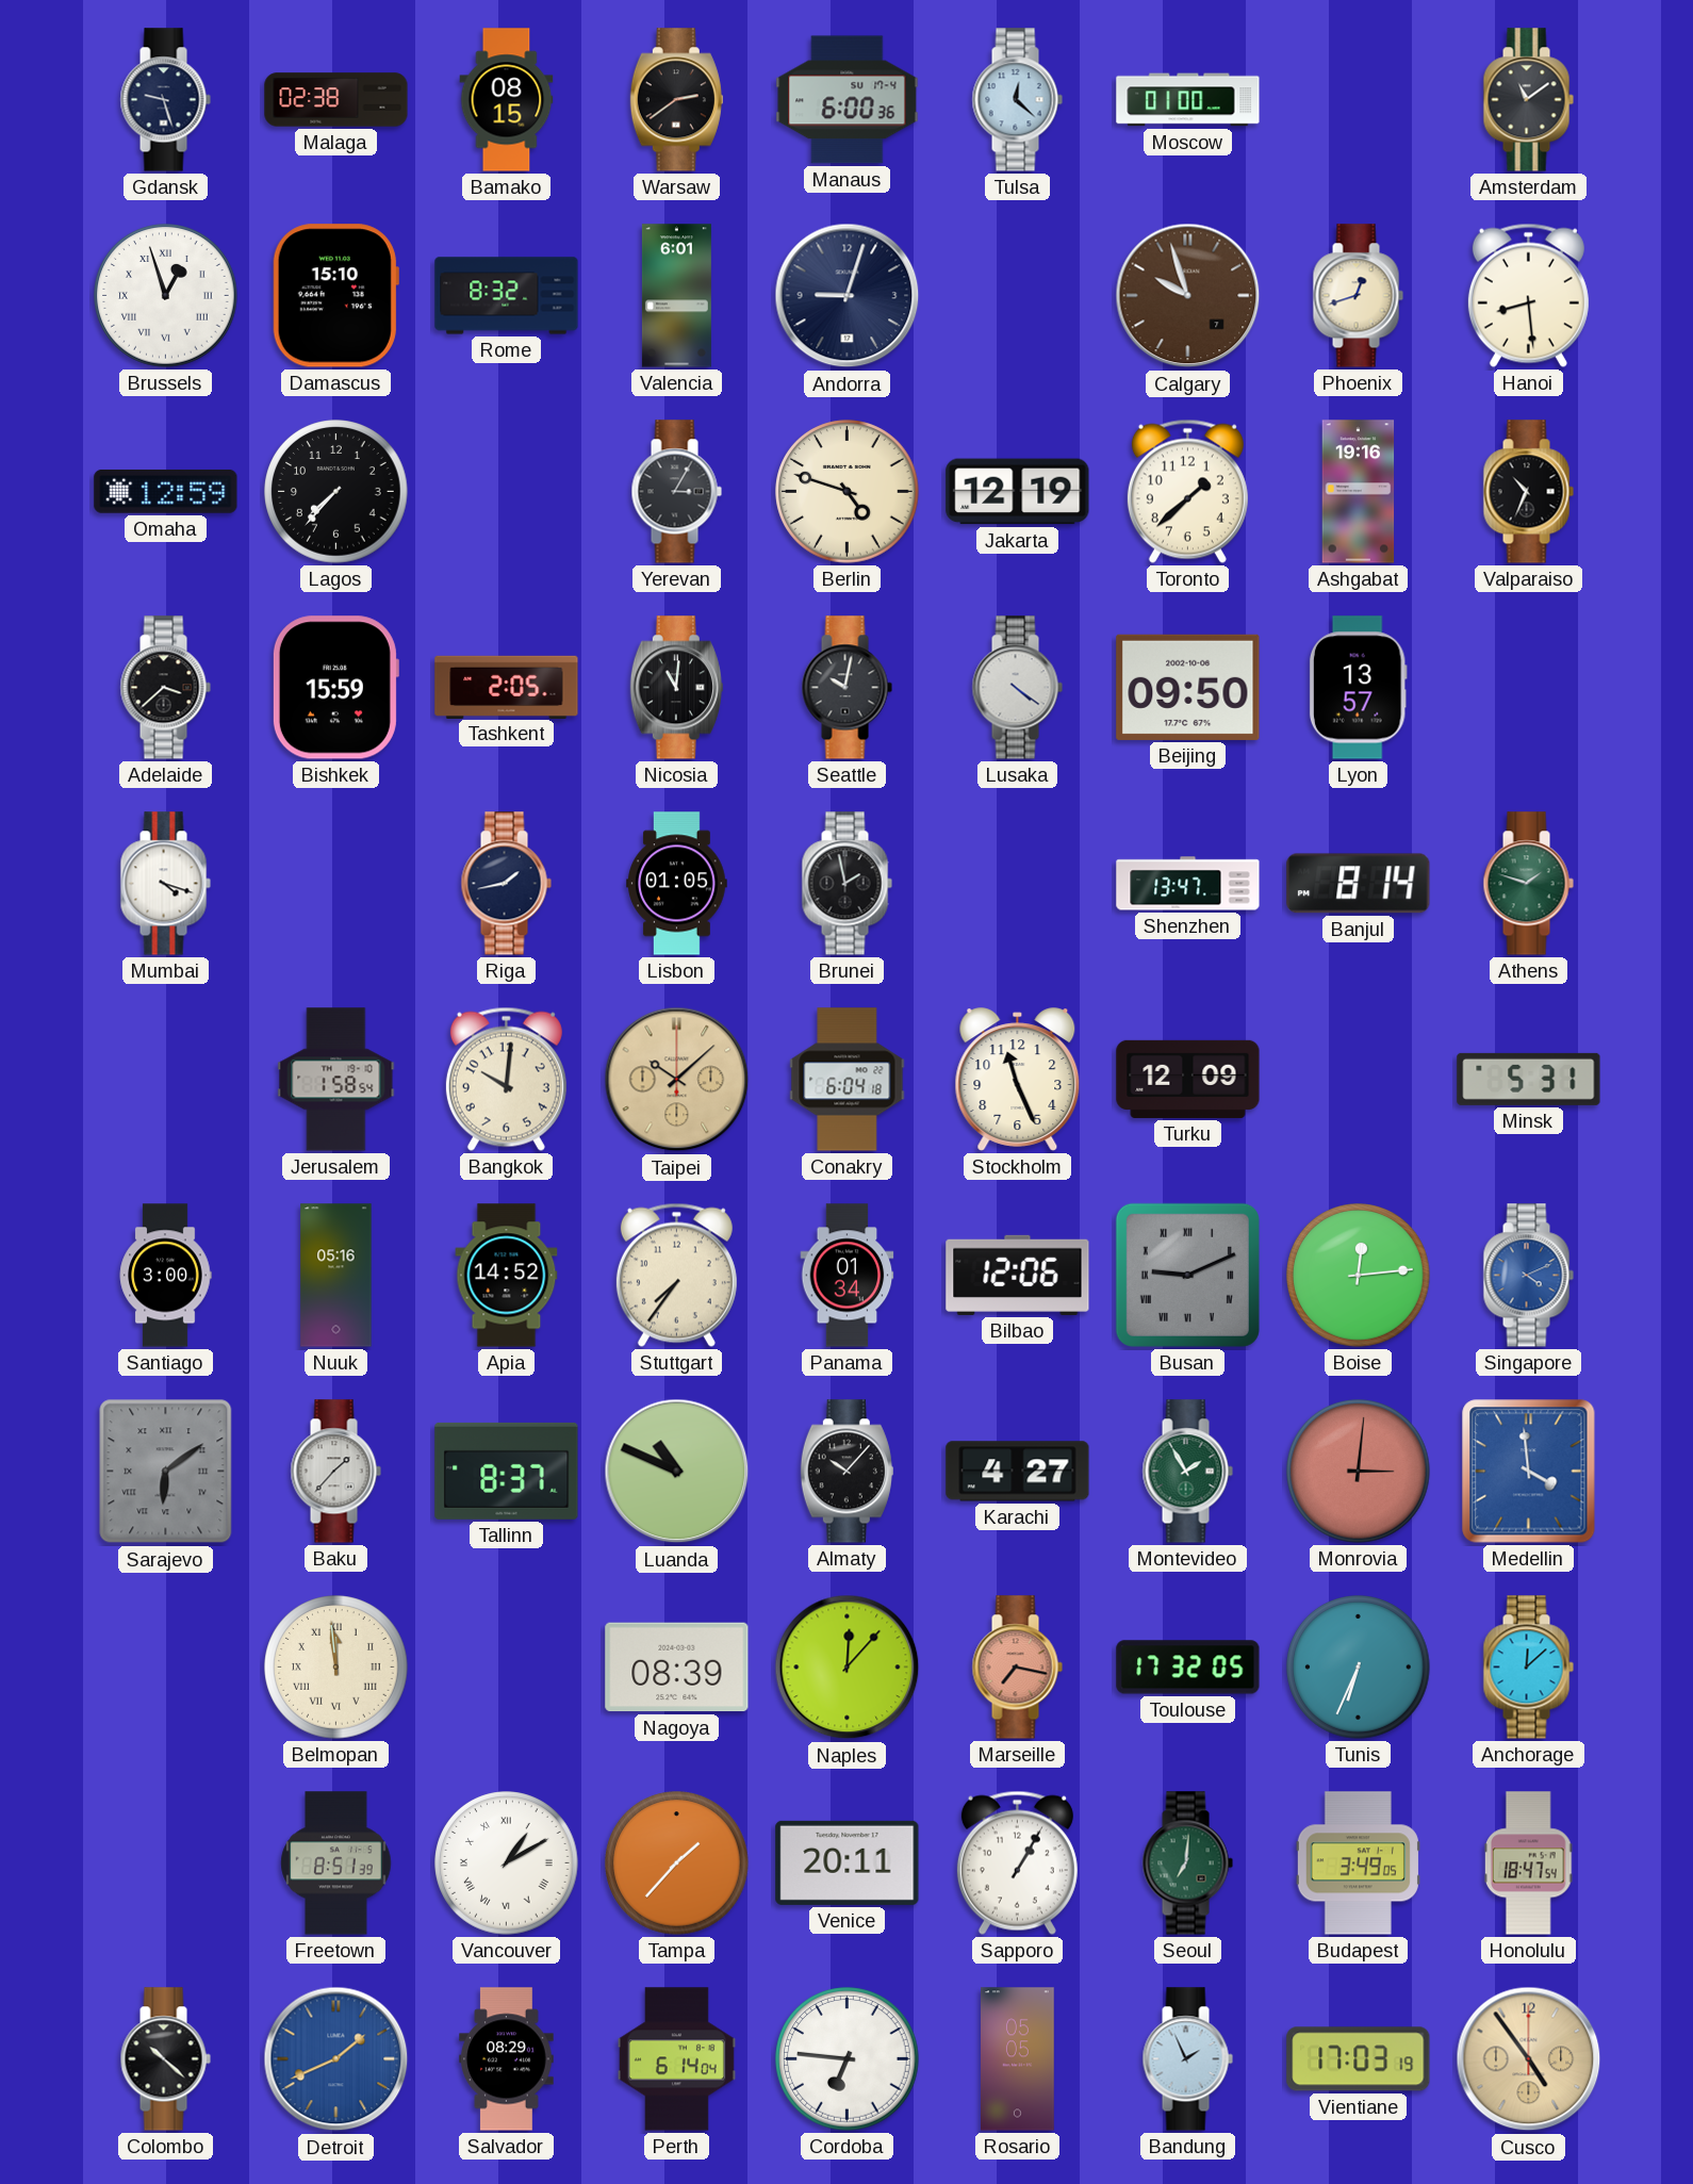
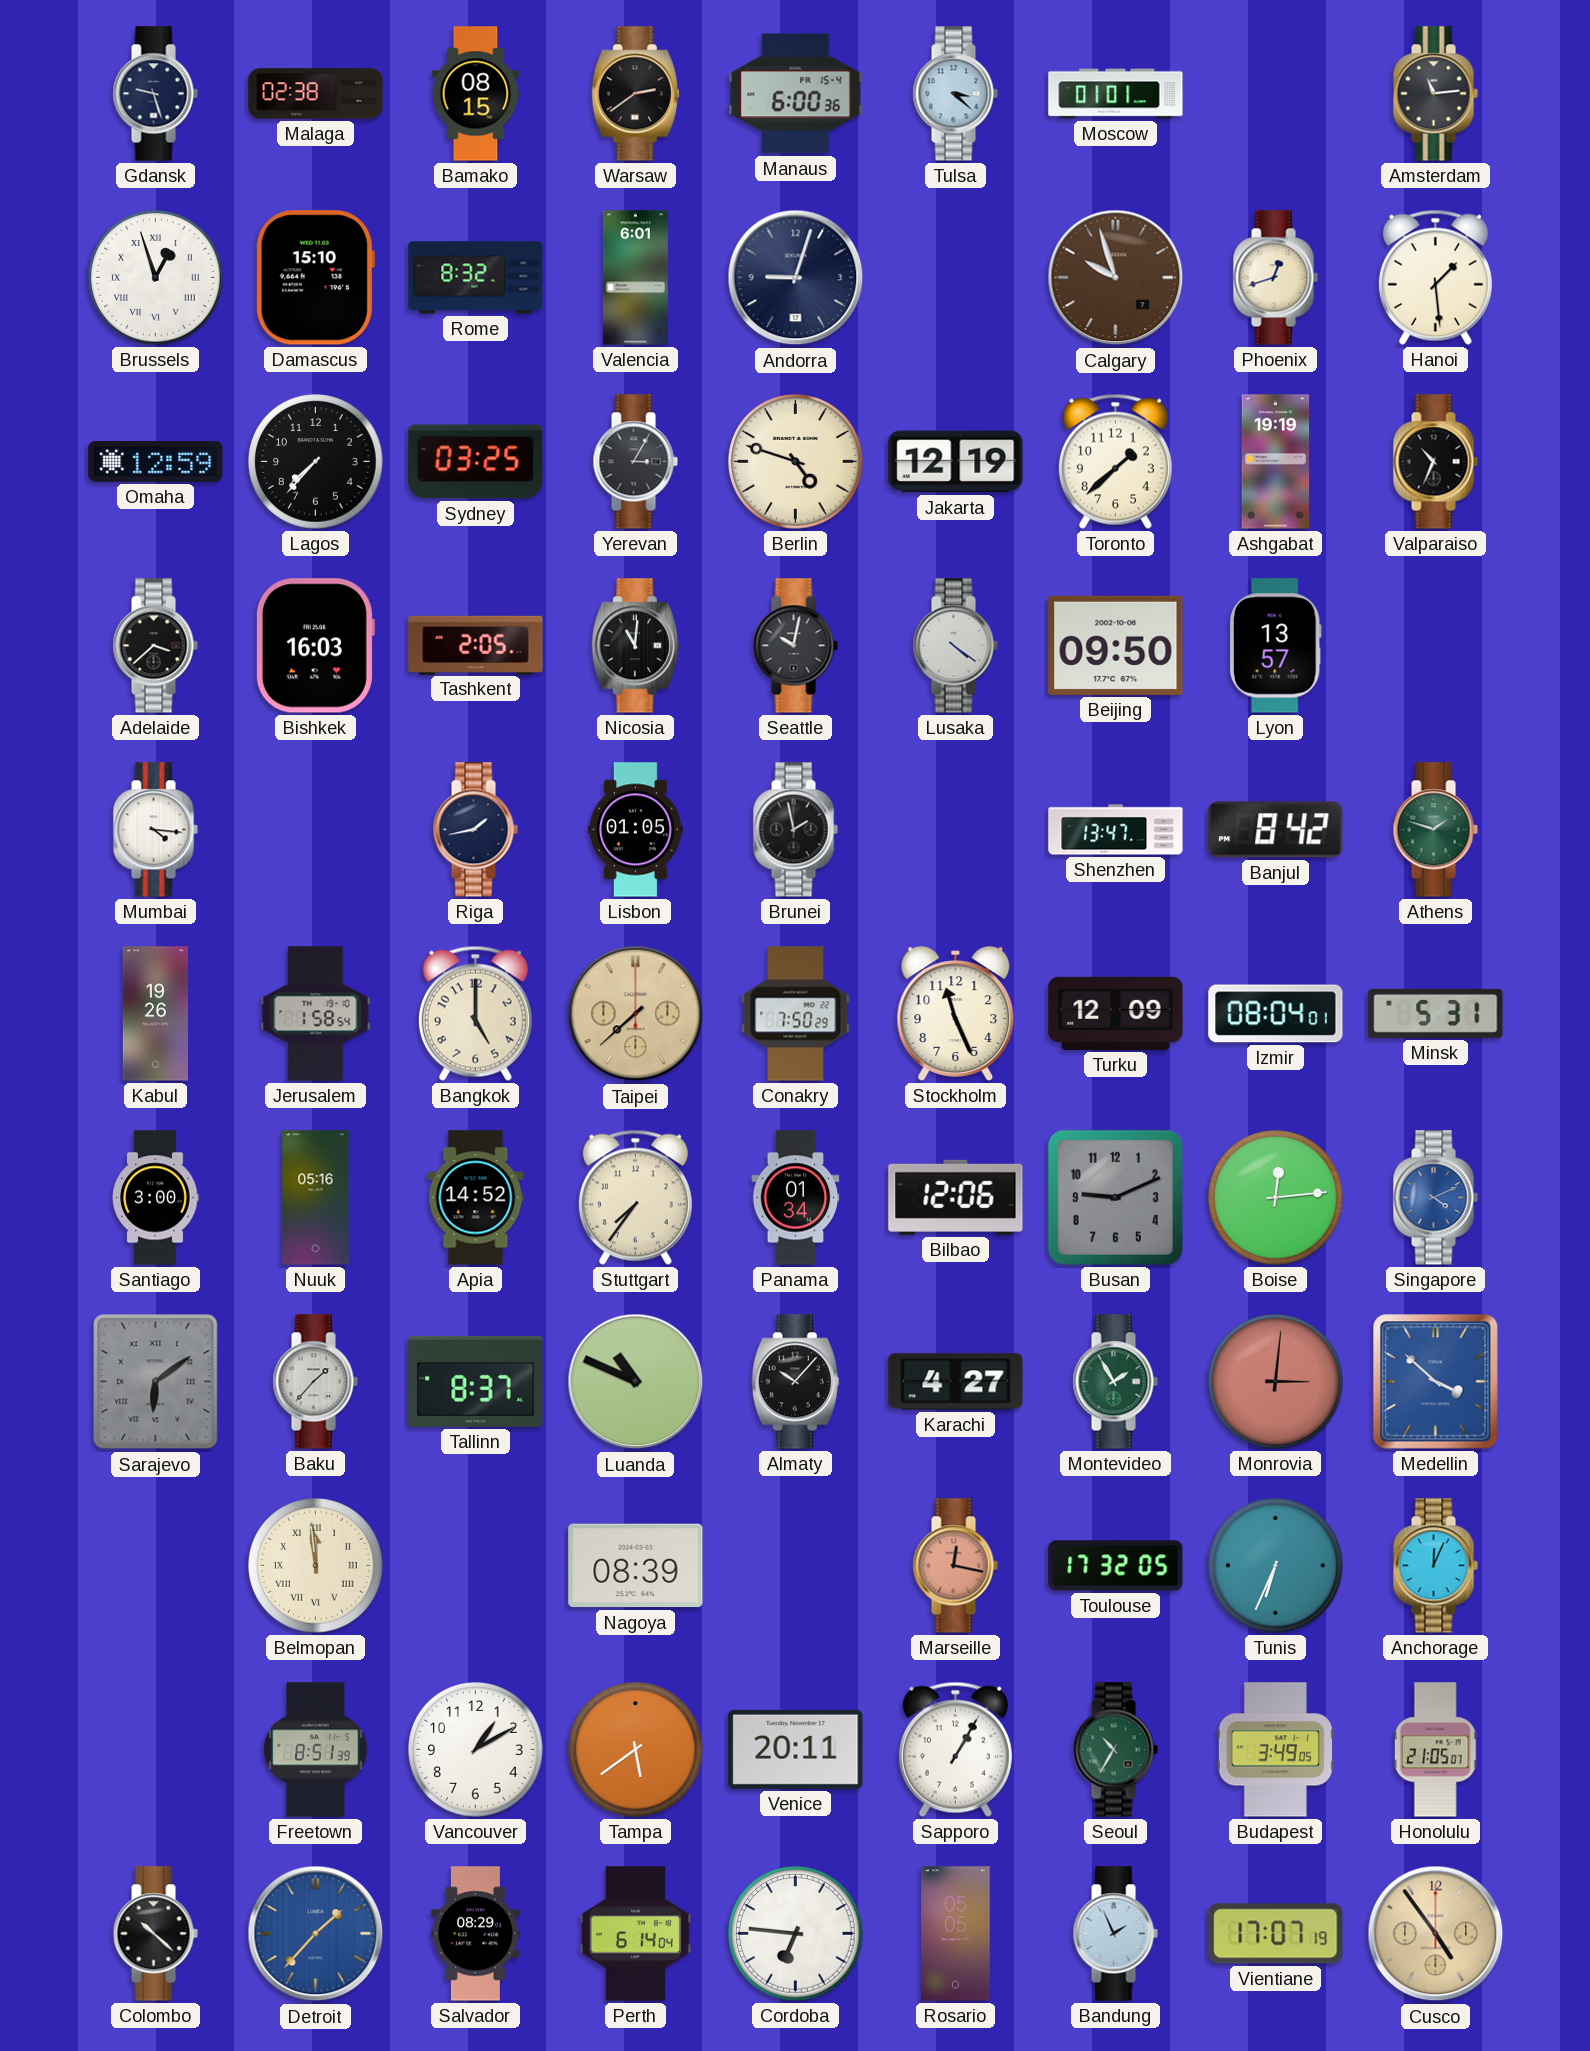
Manaus date: SU 17-4 -> FR 15-4
Tulsa: 12:22 -> 3:22
Moscow: 01:00 -> 01:01
Amsterdam: 11:09 -> 11:14
Hanoi: 8:29 -> 1:29
Sydney: none -> 03:25
Ashgabat: 19:16 -> 19:19
Bishkek: 15:59 -> 16:03
Mumbai: 4:18 -> 4:16
Banjul: 8:14 -> 8:42
Kabul: none -> 19:26
Bangkok: 10:01 -> 5:00
Taipei: 10:08 -> 7:38
Conakry: 6:04 -> 7:50
Izmir: none -> 08:04
Busan numerals: Roman -> Arabic
Medellin: 3:59 -> 3:52
Naples: 12:07 -> none
Marseille: 7:17 -> 12:17
Anchorage: 12:08 -> 12:04
Vancouver numerals: Roman -> Arabic
Tampa: 1:37 -> 5:39
Seoul: 7:01 -> 10:35
Honolulu: 18:47 -> 21:05
Detroit: 1:41 -> 1:37
Vientiane: 17:03 -> 17:07
